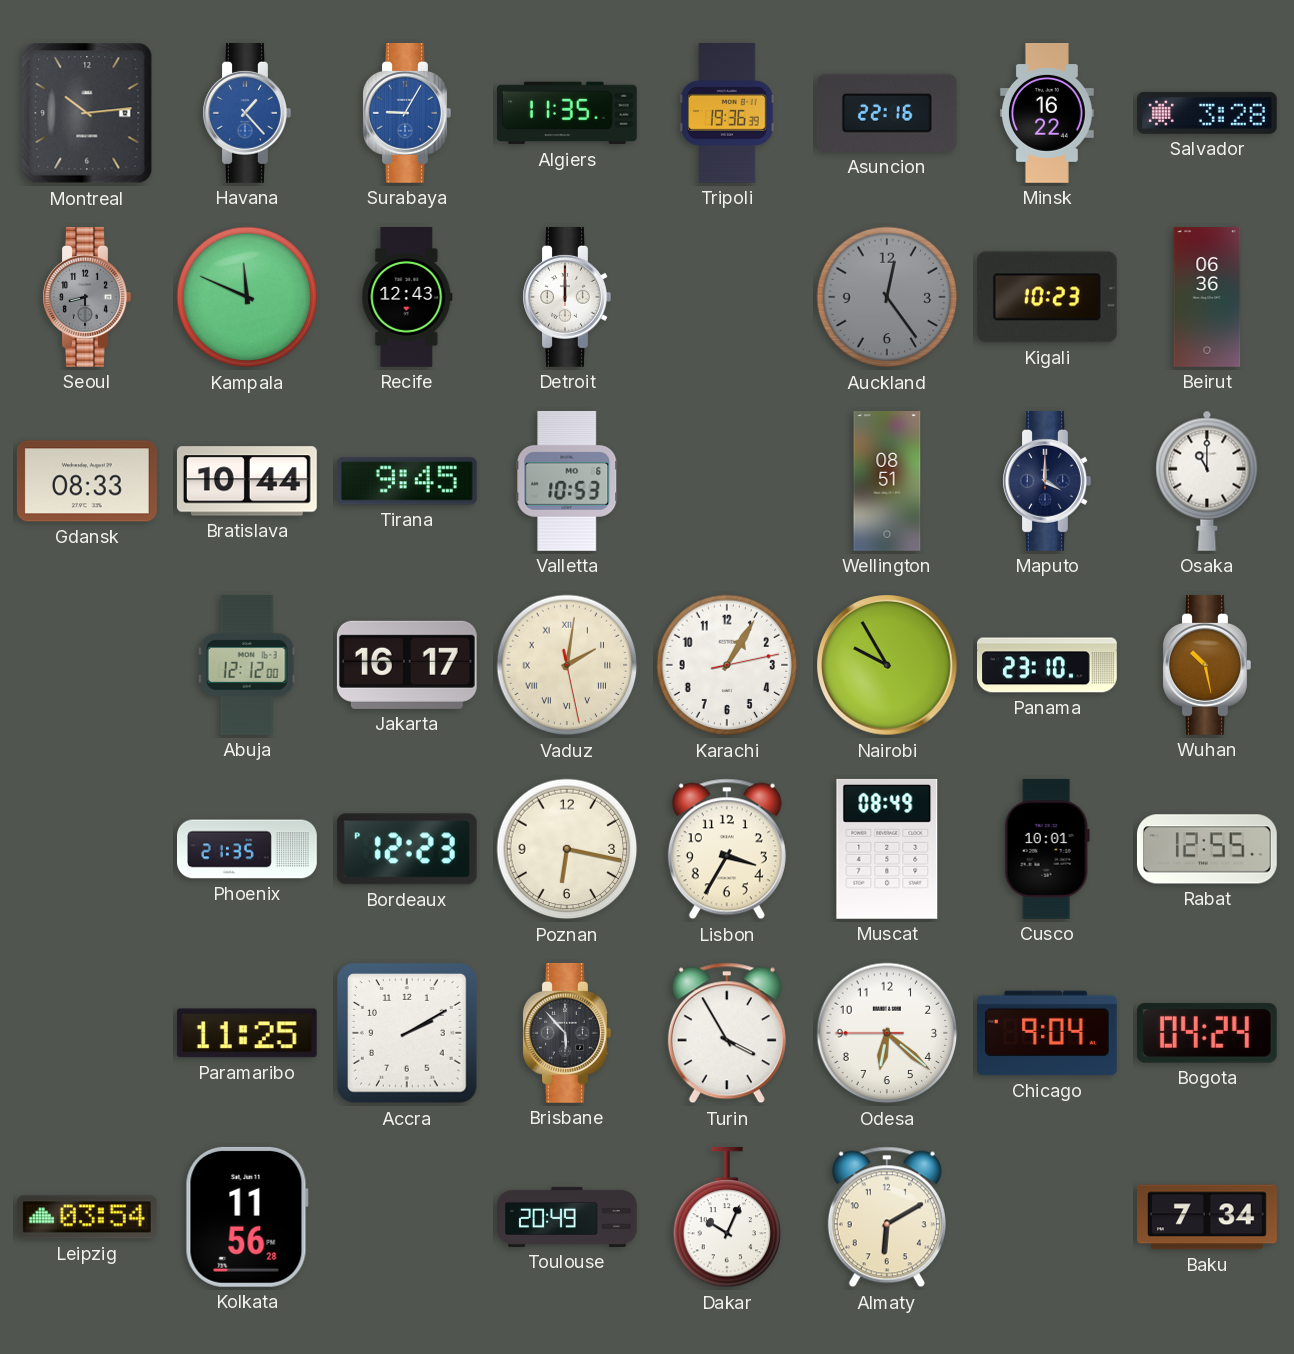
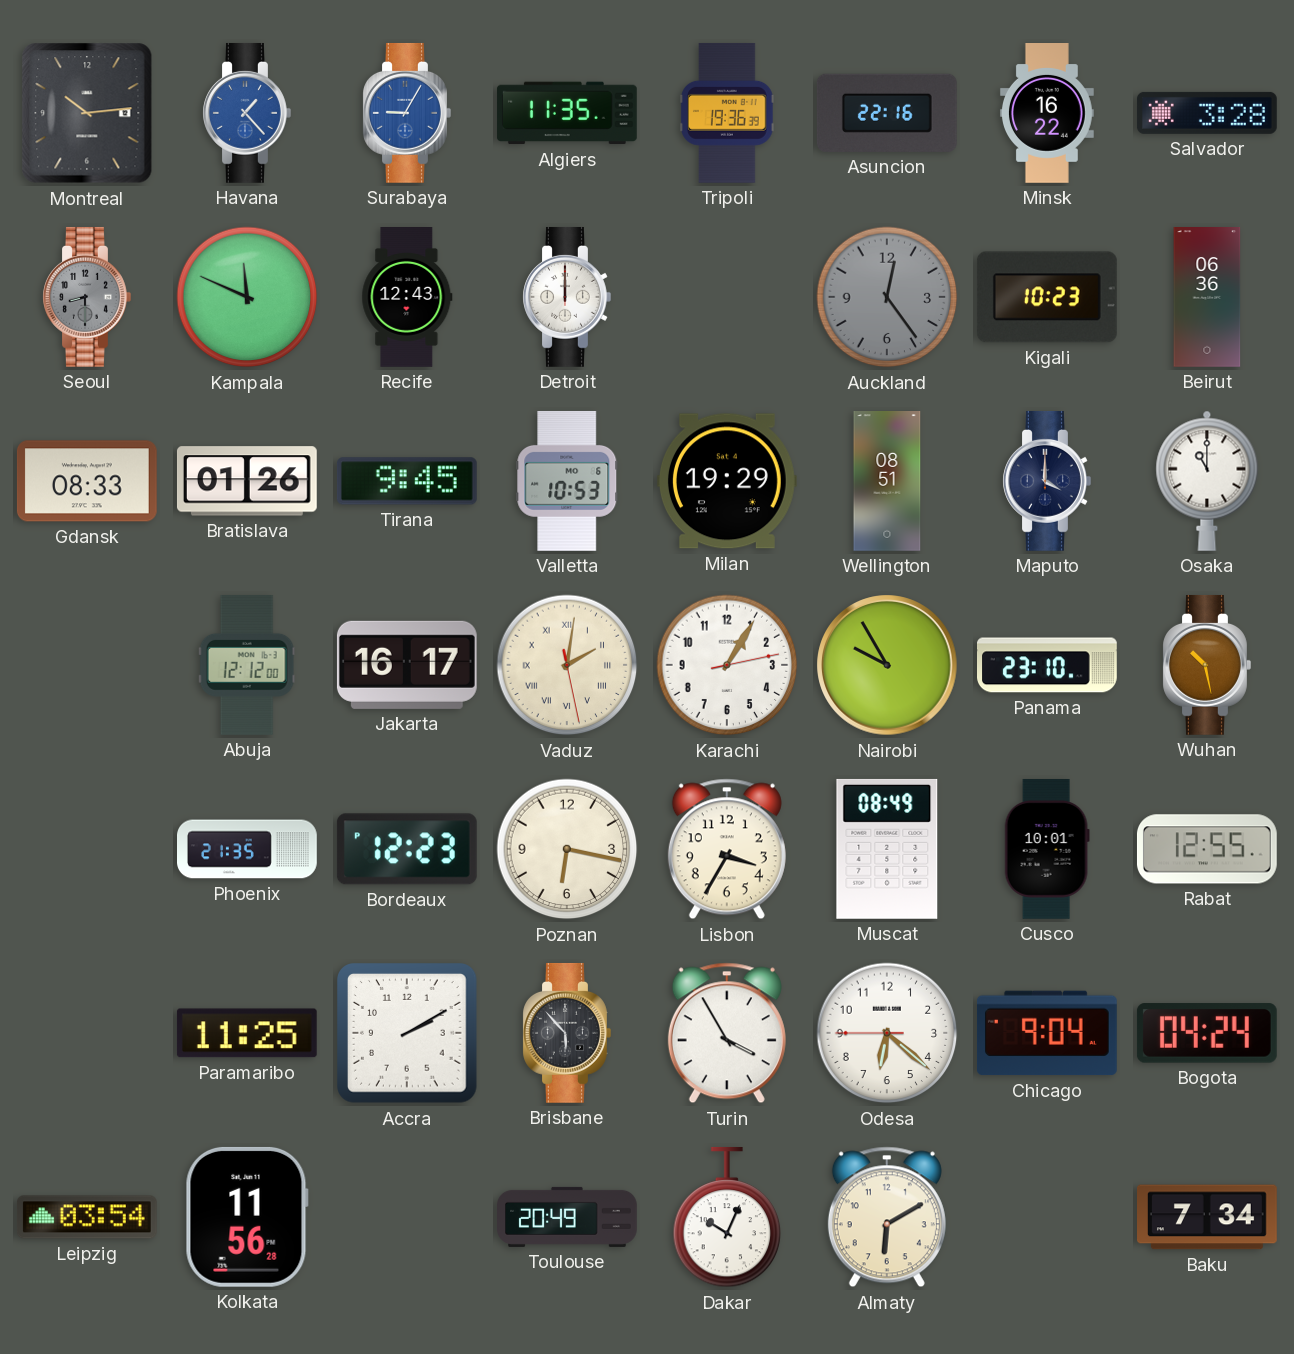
Bratislava: 10:44 -> 01:26
Milan: none -> 19:29
